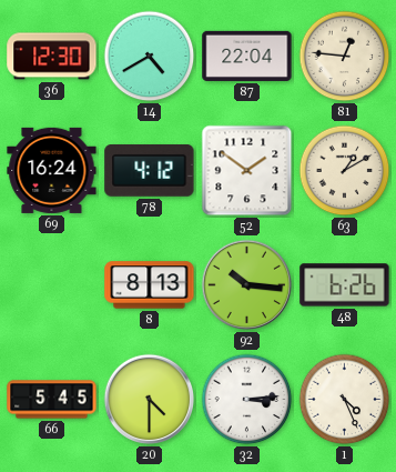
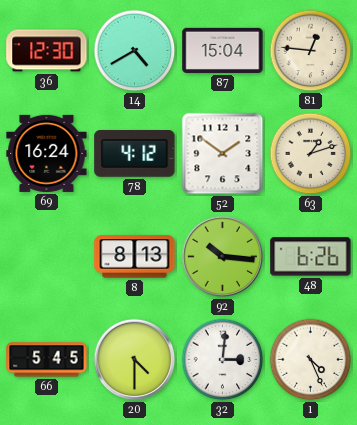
87: 22:04 -> 15:04
63: 1:10 -> 1:12
32: 3:14 -> 3:01
